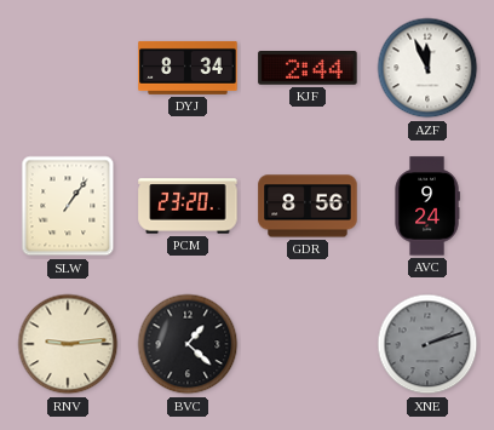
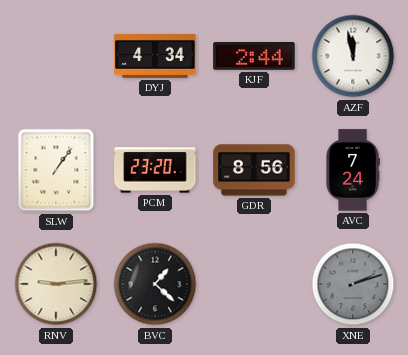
DYJ: 8:34 -> 4:34
AZF: 11:56 -> 11:58
AVC: 9:24 -> 7:24
